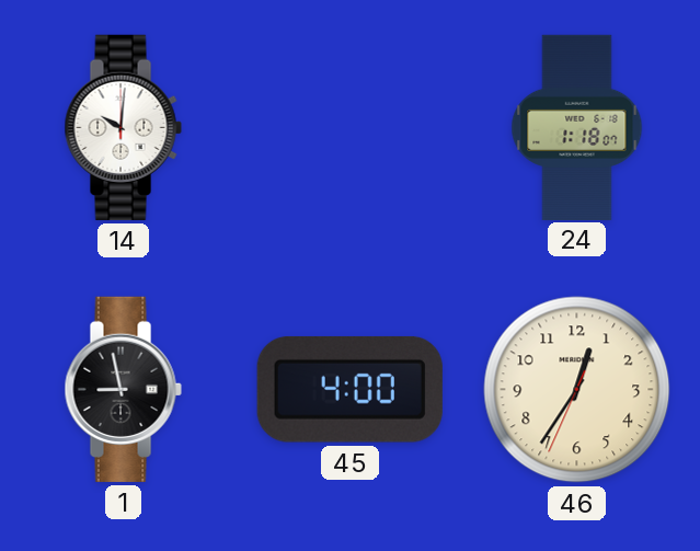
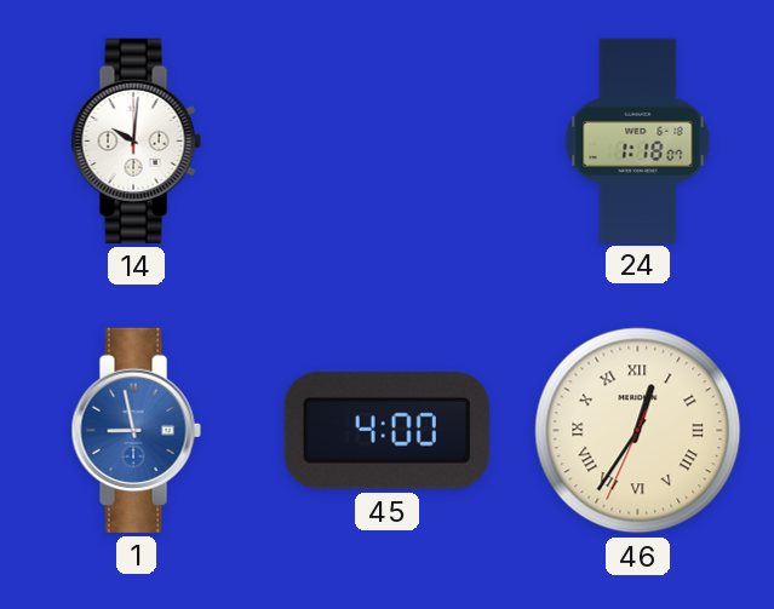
1 dial: black -> blue
46 numerals: Arabic -> Roman
